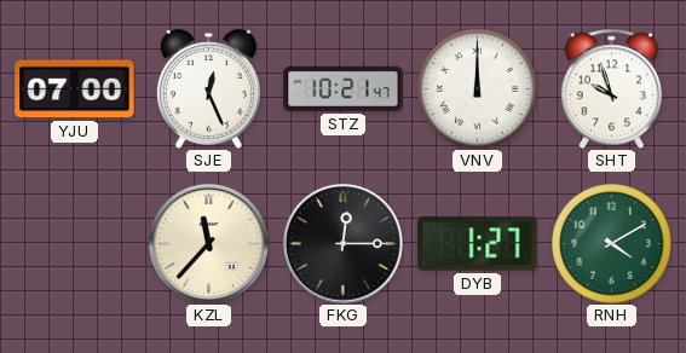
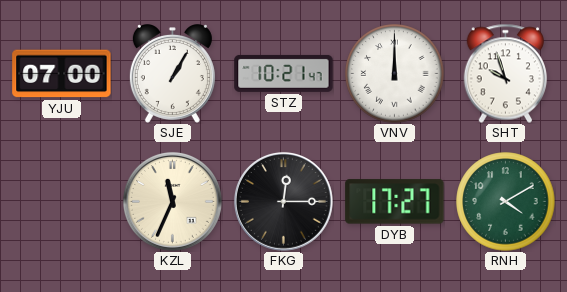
SJE: 12:26 -> 1:05
KZL: 11:37 -> 11:34
DYB: 1:27 -> 17:27
